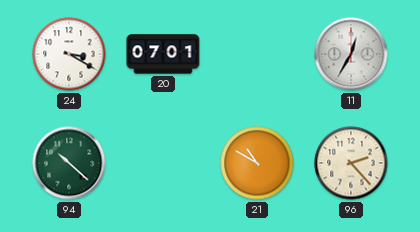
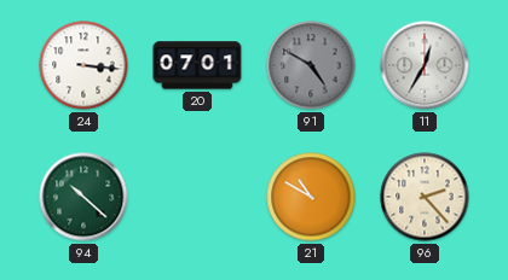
24: 3:20 -> 3:16
91: none -> 4:50
